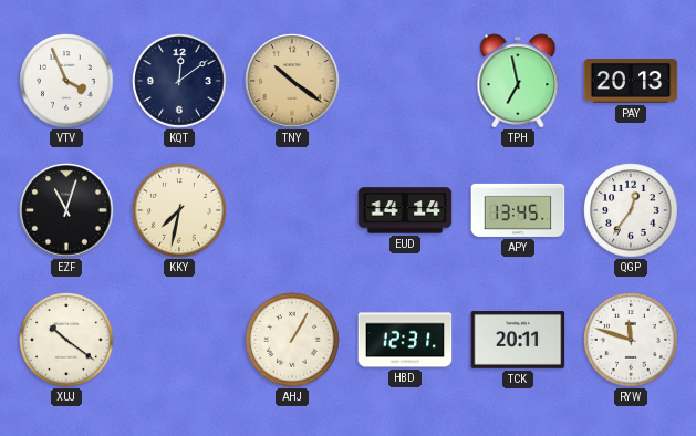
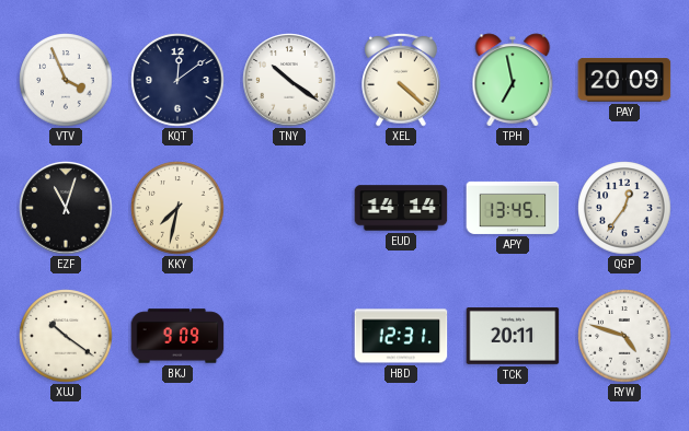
TNY dial: champagne -> white
XEL: none -> 4:22
PAY: 20:13 -> 20:09
BKJ: none -> 9:09
AHJ: 1:05 -> none
RYW: 11:48 -> 4:48
